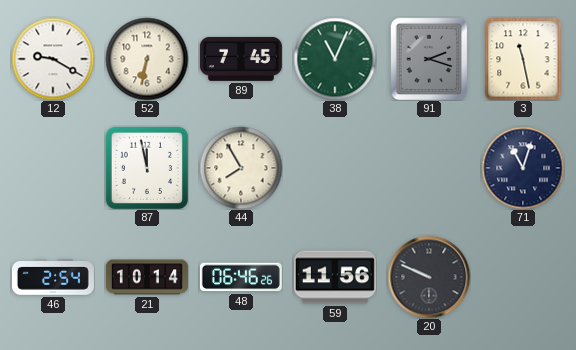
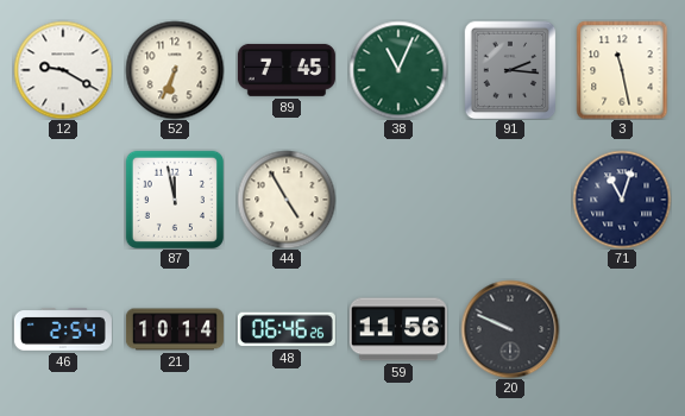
52: 6:32 -> 6:34
91: 2:18 -> 2:16
44: 7:55 -> 4:55
